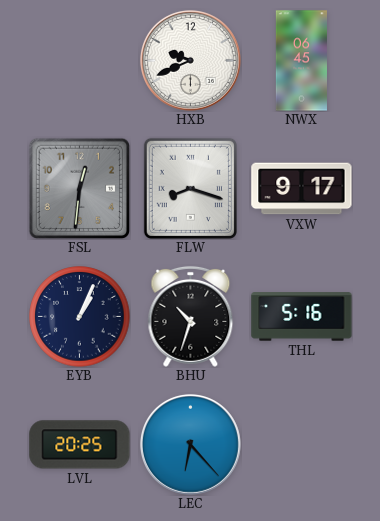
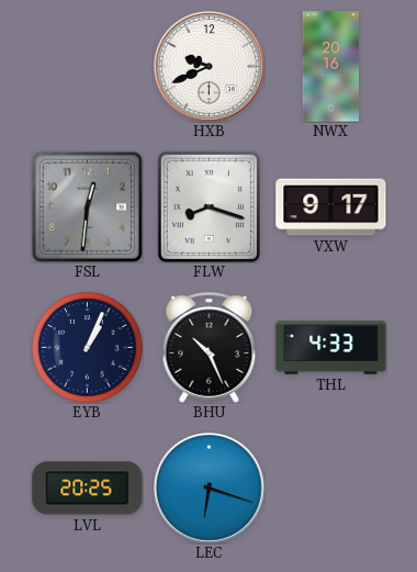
NWX: 06:45 -> 20:16
BHU: 10:33 -> 10:26
THL: 5:16 -> 4:33
LEC: 6:23 -> 6:18
